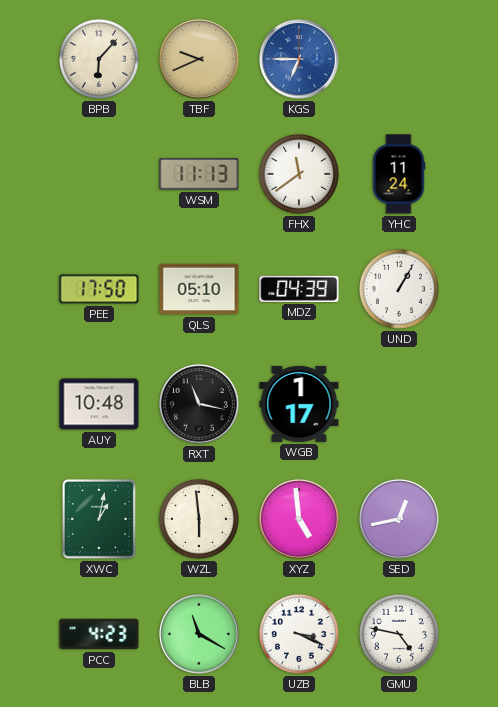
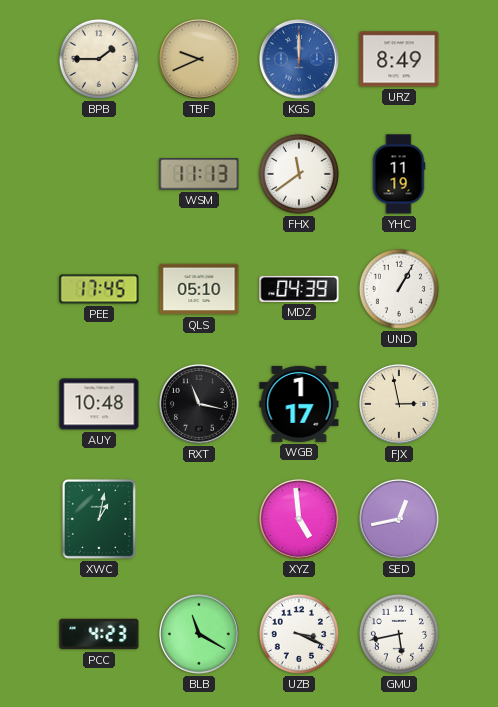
BPB: 6:07 -> 1:45
KGS: 6:45 -> 12:00
URZ: none -> 8:49
YHC: 11:24 -> 11:19
PEE: 17:50 -> 17:45
FJX: none -> 2:58
WZL: 5:59 -> none
GMU: 4:47 -> 5:43
